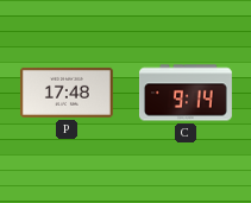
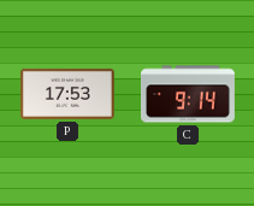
P: 17:48 -> 17:53
